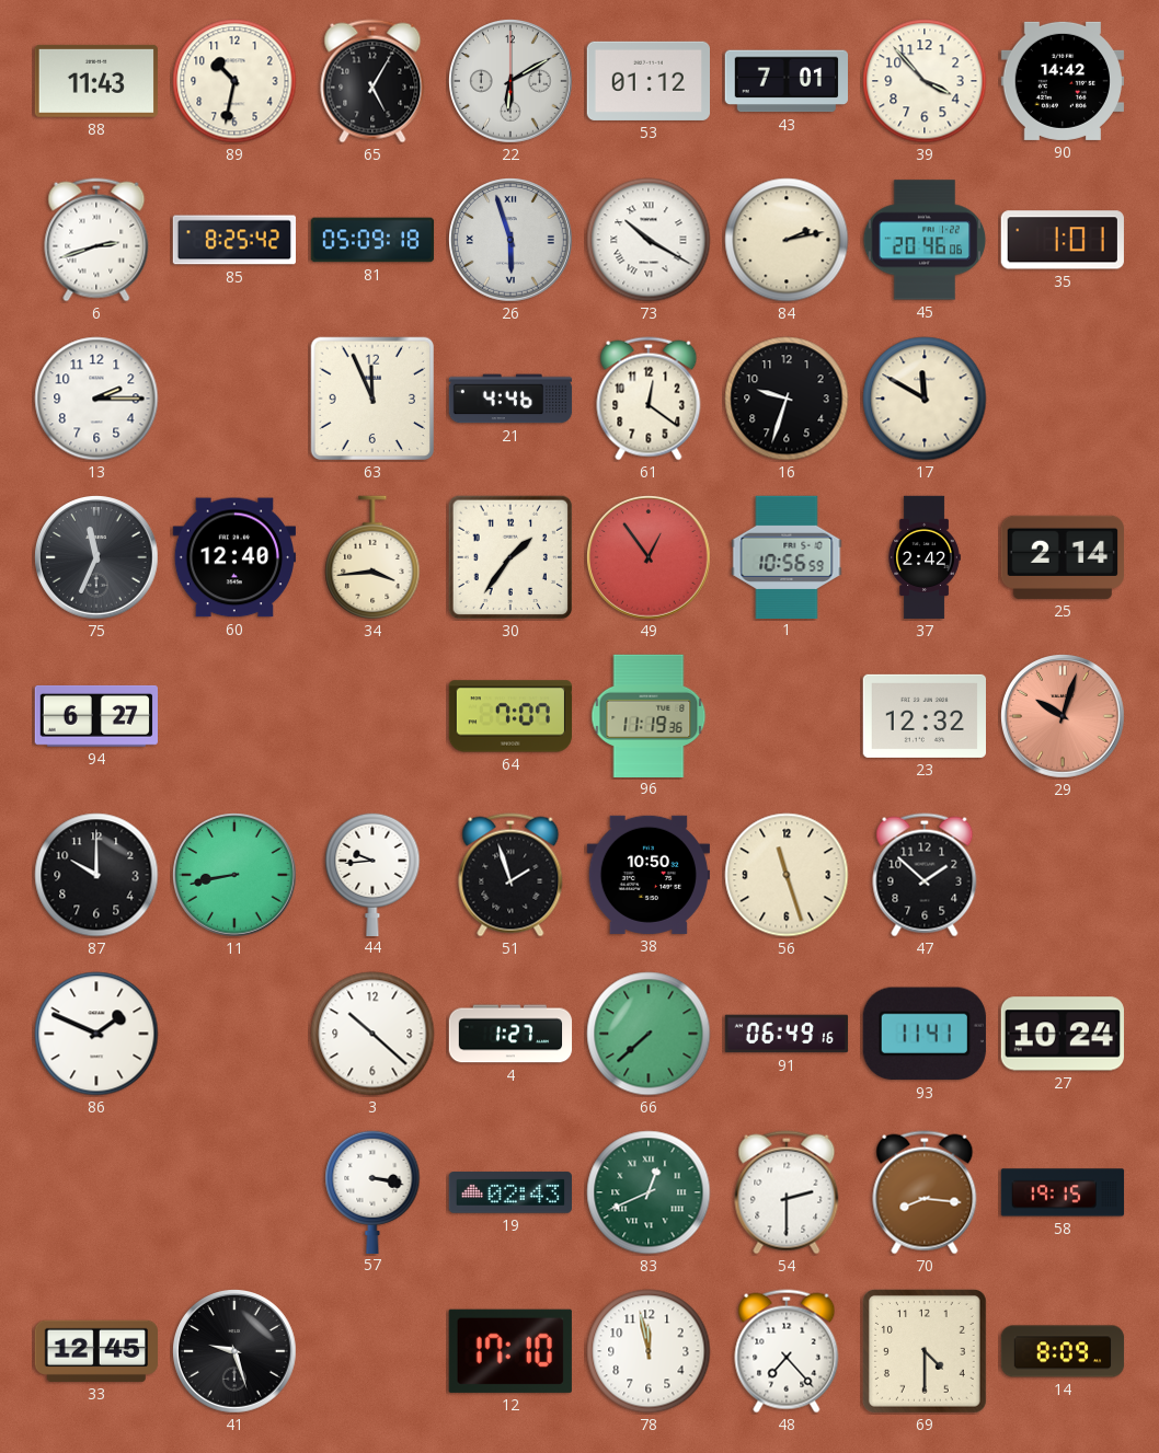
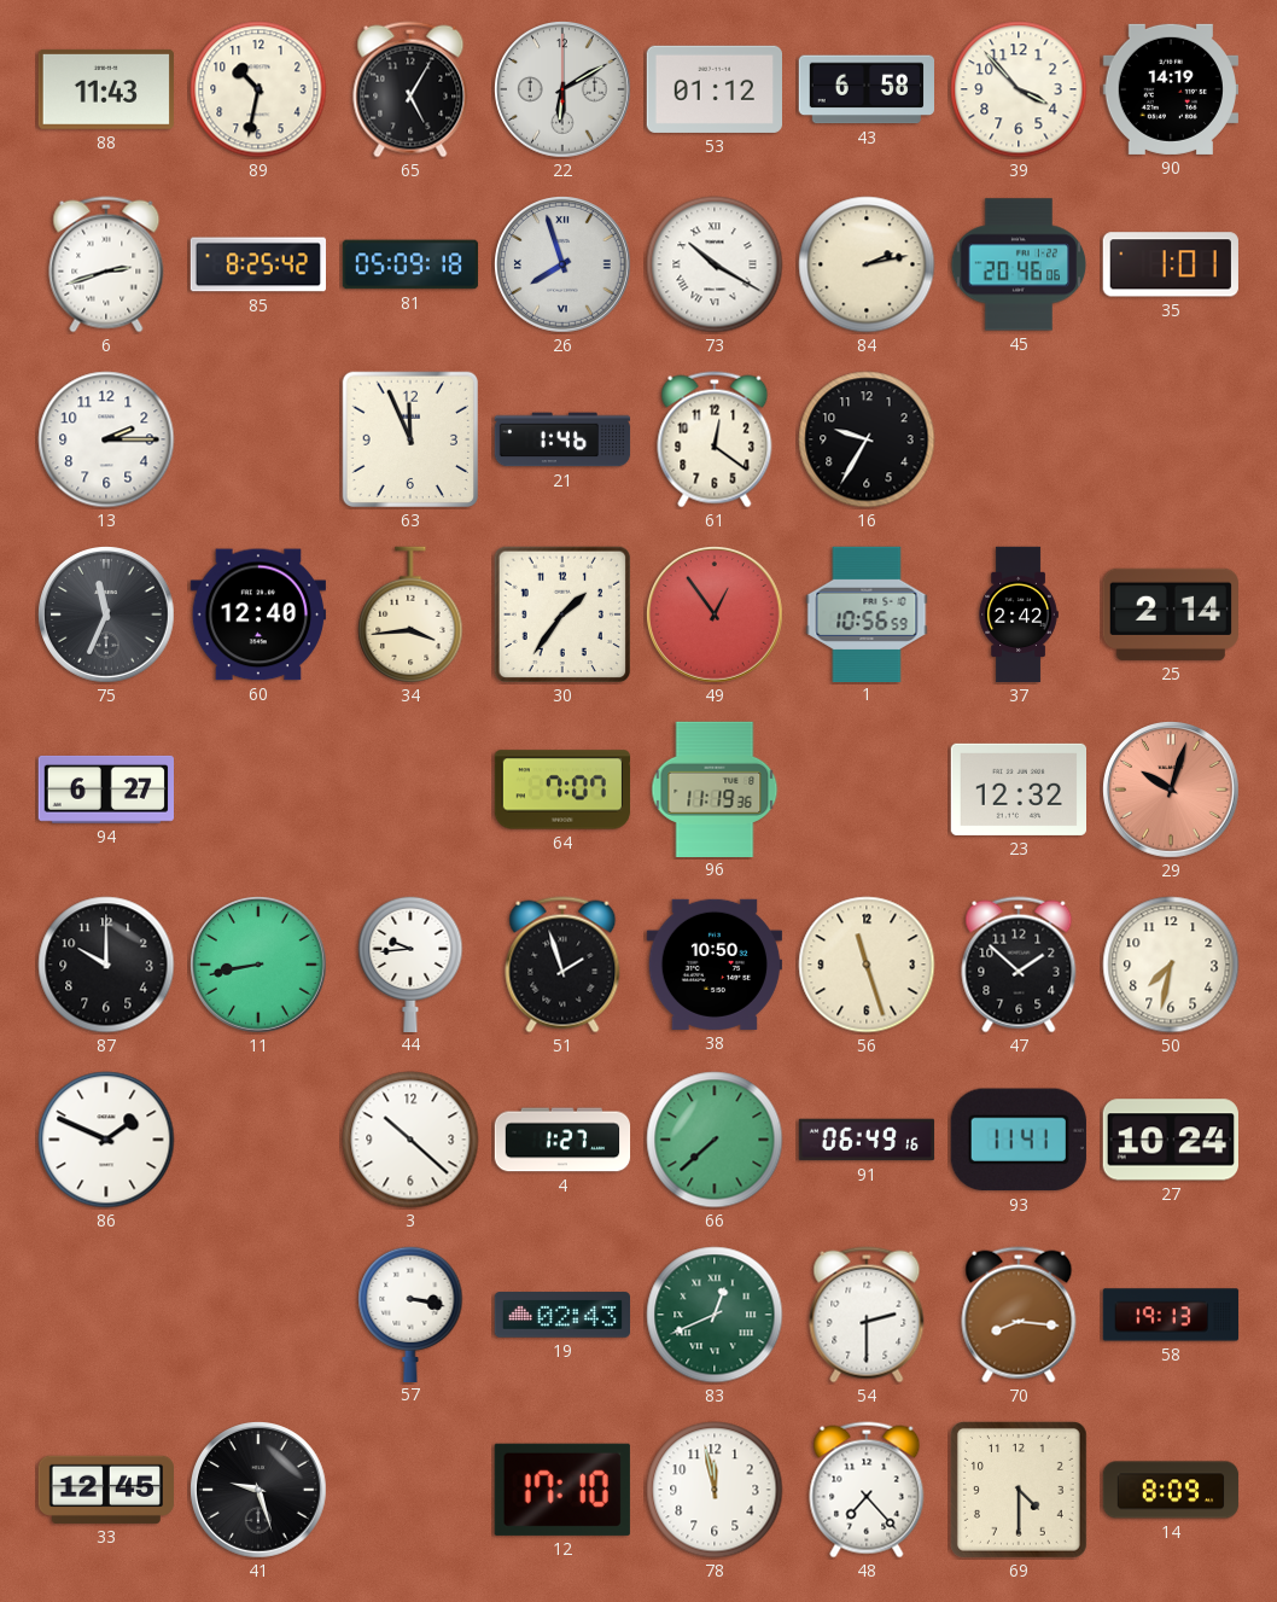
43: 7:01 -> 6:58
90: 14:42 -> 14:19
26: 5:57 -> 7:57
21: 4:46 -> 1:46
16: 9:33 -> 9:35
17: 11:50 -> none
50: none -> 7:32
58: 19:15 -> 19:13
